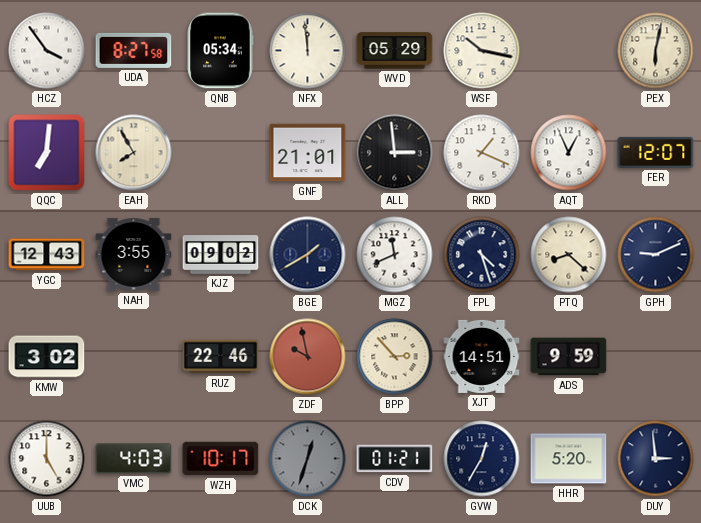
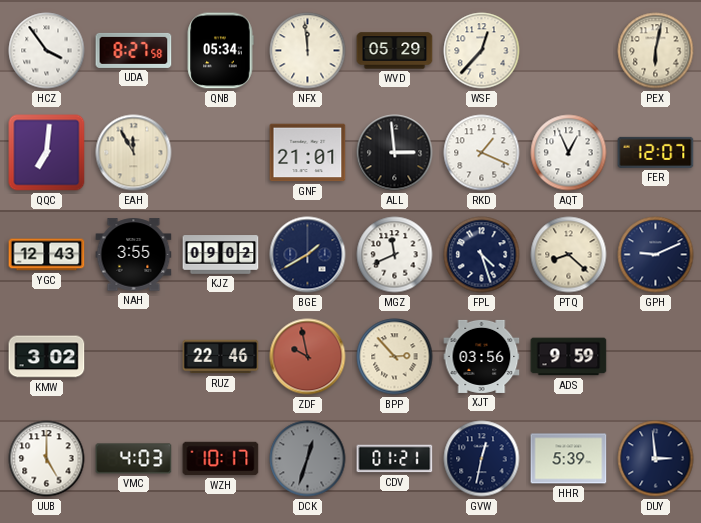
WSF: 10:17 -> 12:37
EAH: 7:55 -> 11:55
XJT: 14:51 -> 03:56
GVW: 12:35 -> 12:32
HHR: 5:20 -> 5:39
